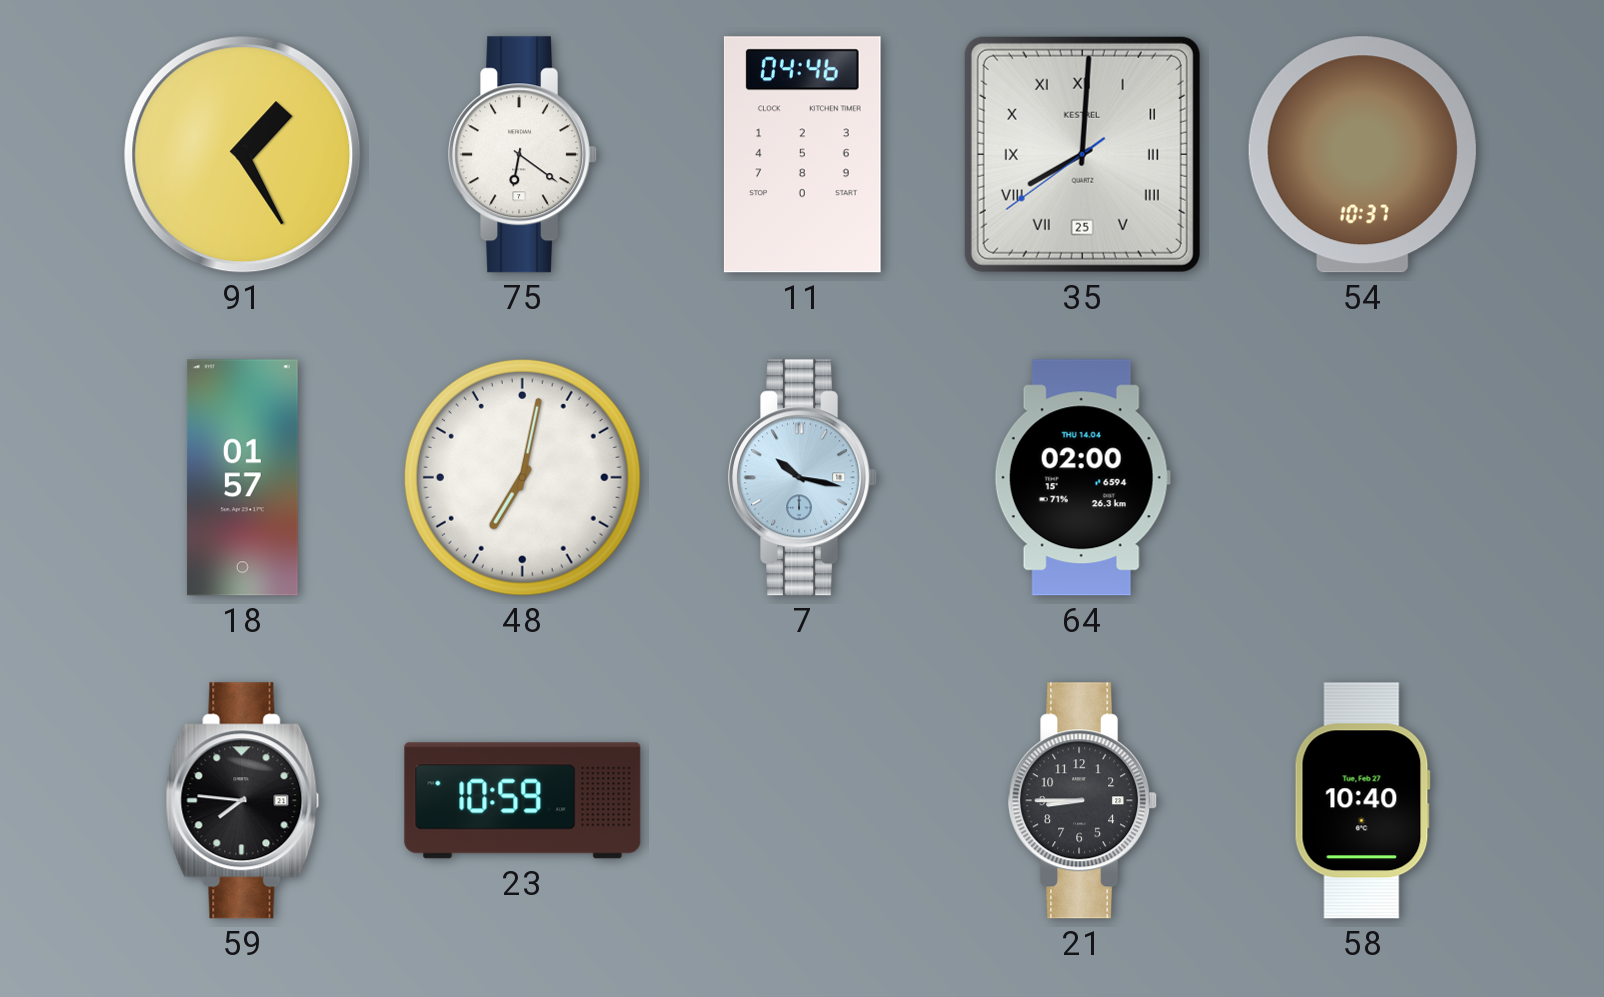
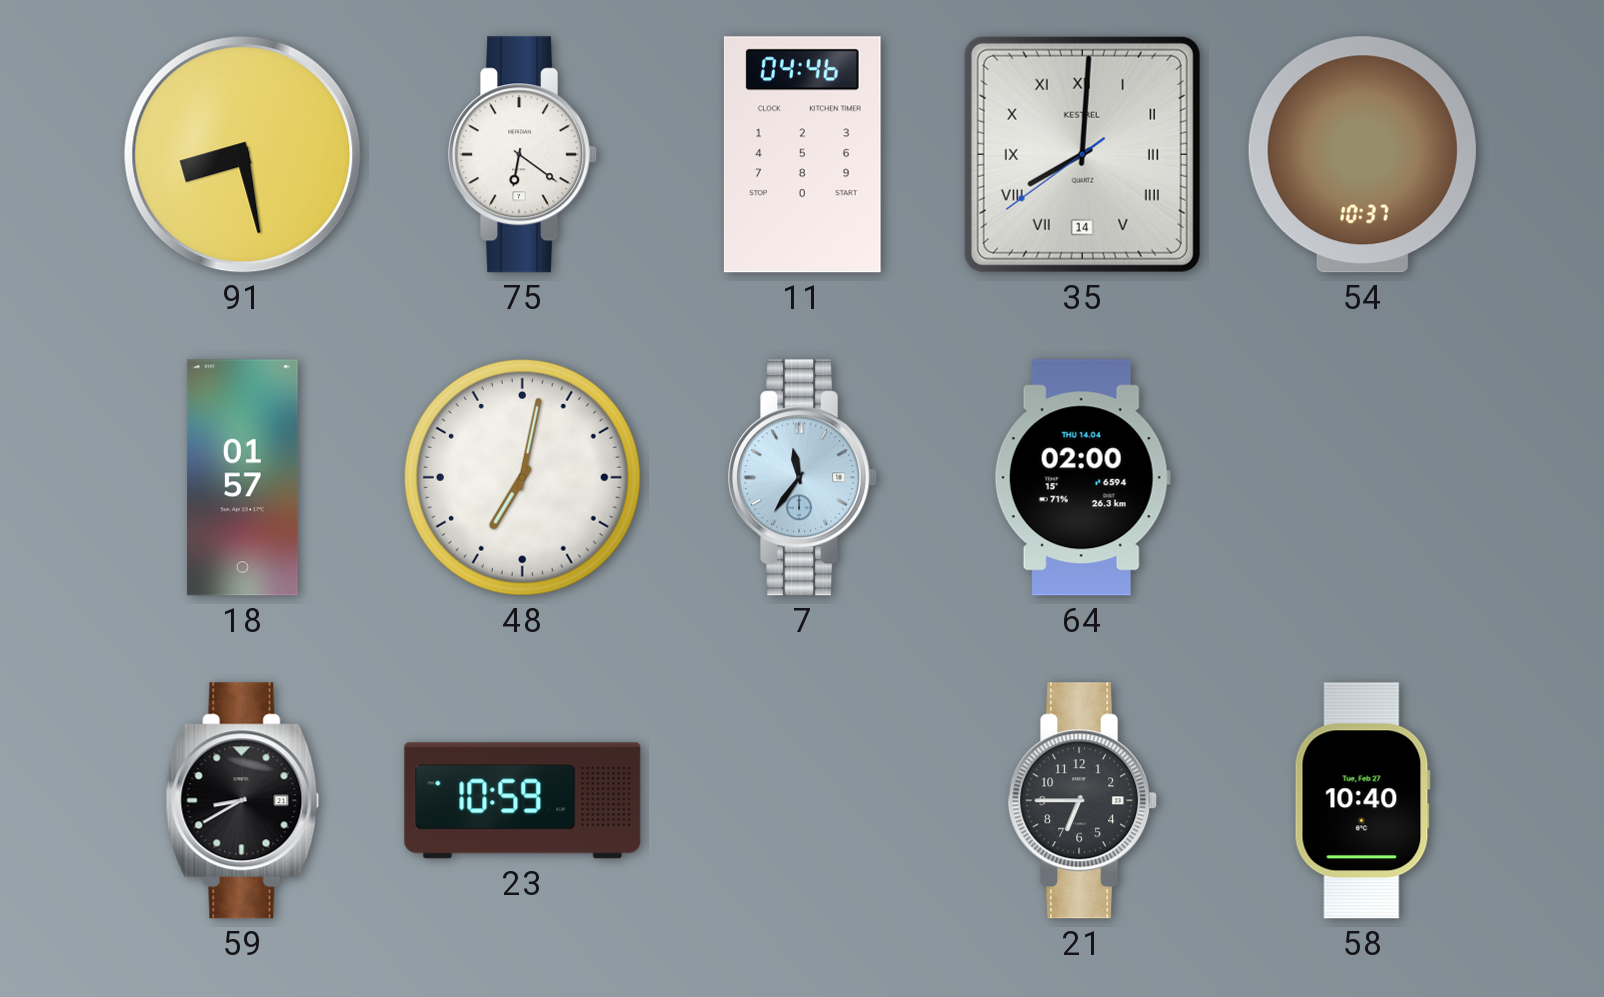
91: 1:25 -> 8:28
35 date: 25 -> 14
7: 10:17 -> 11:36
59: 7:46 -> 8:40
21: 8:45 -> 6:45
